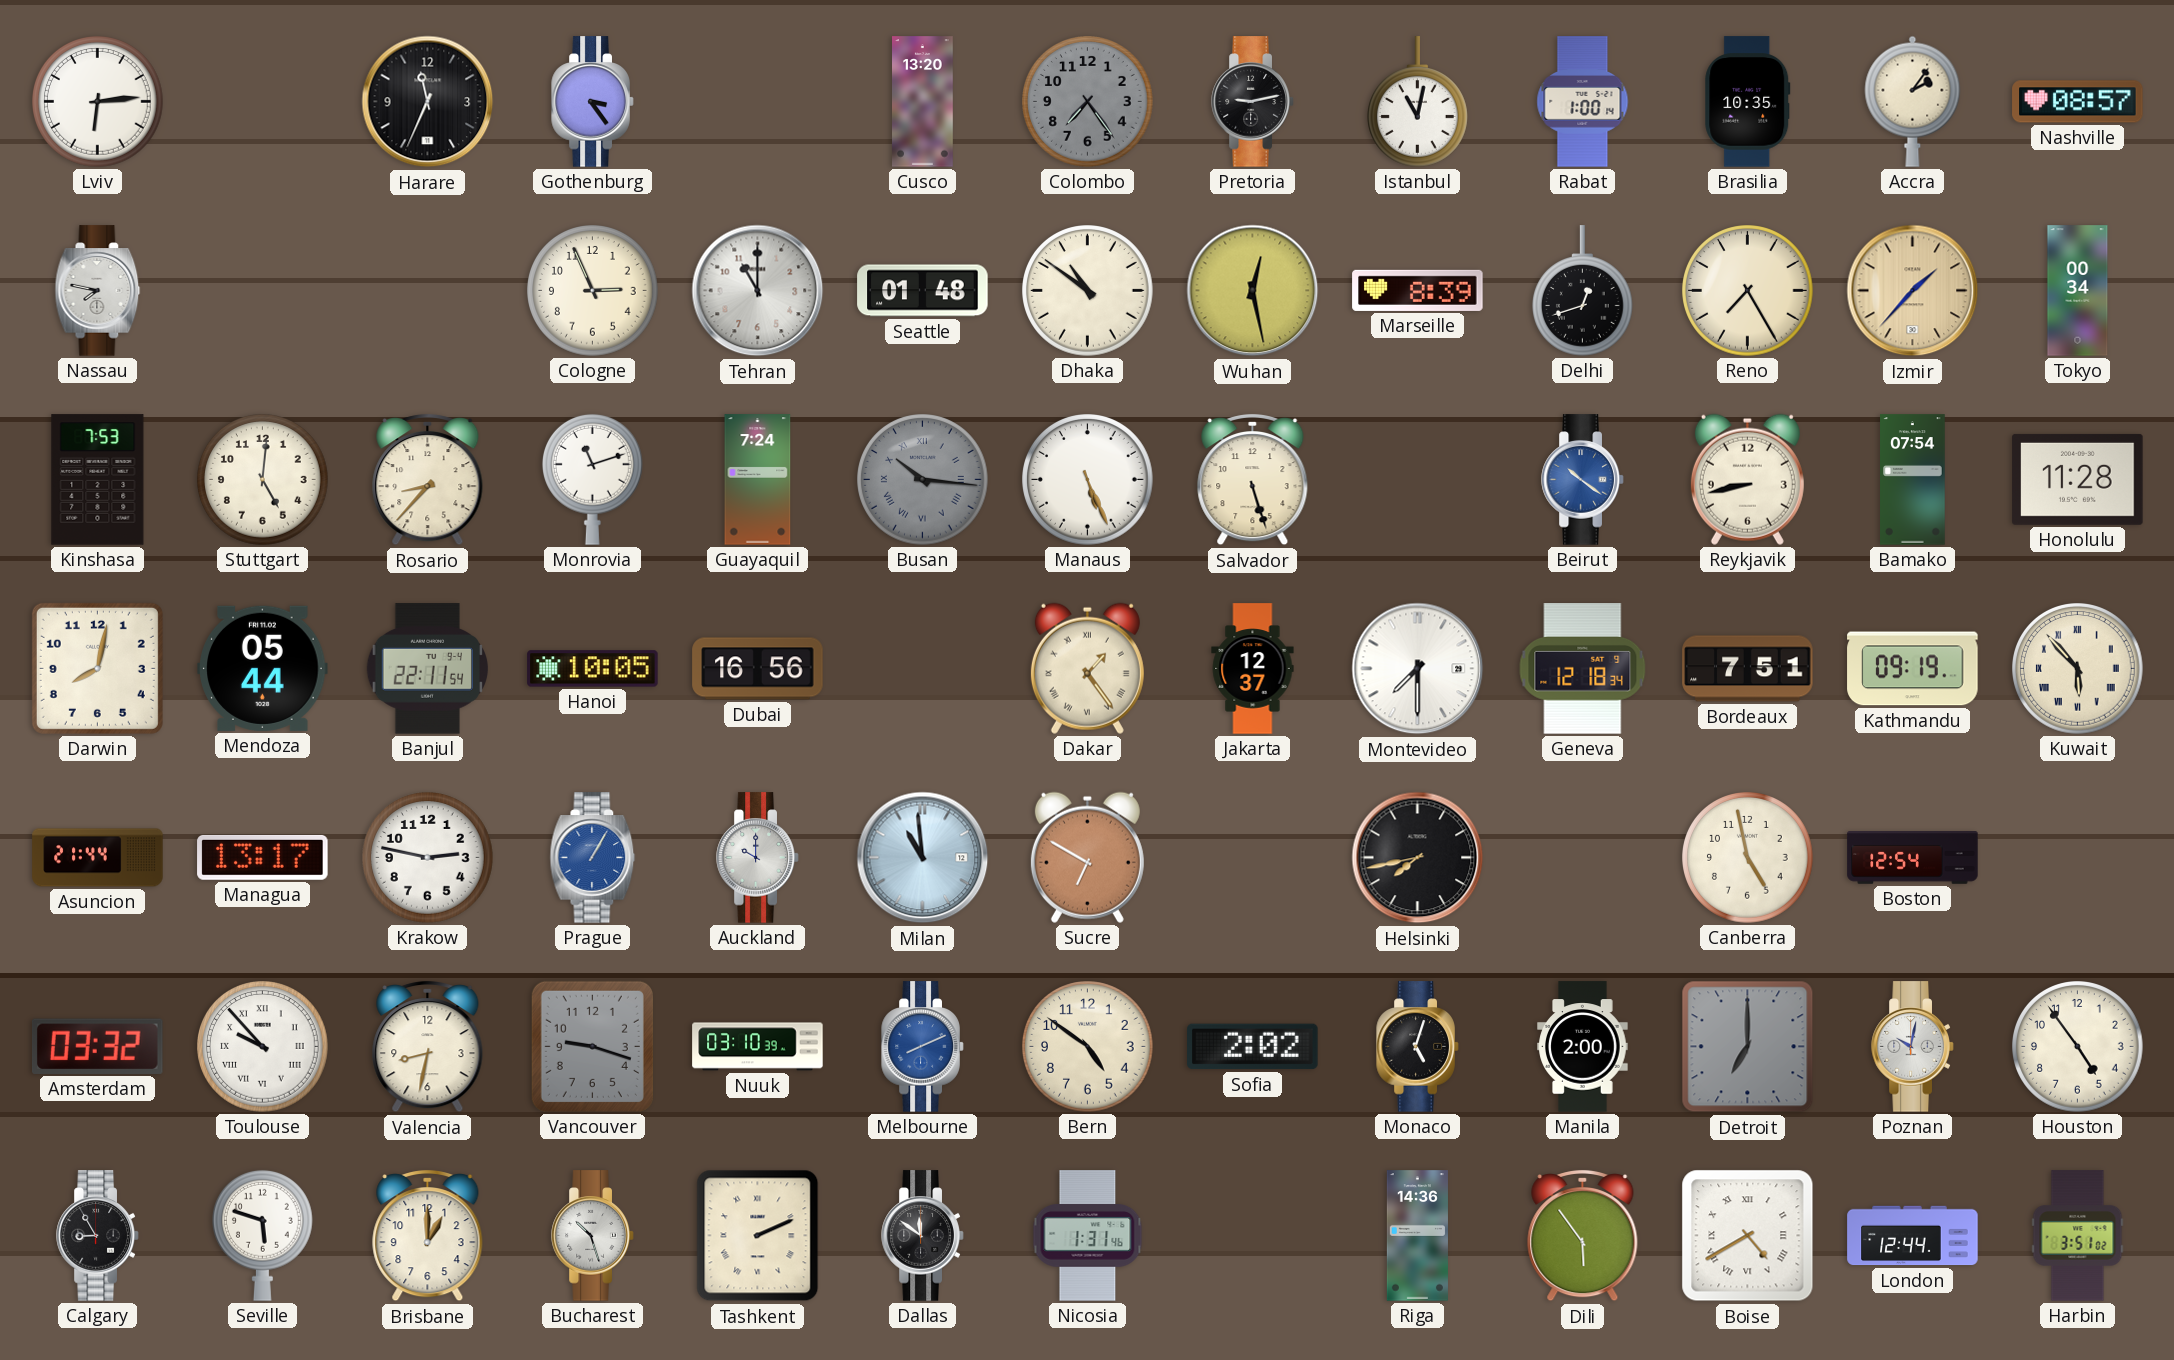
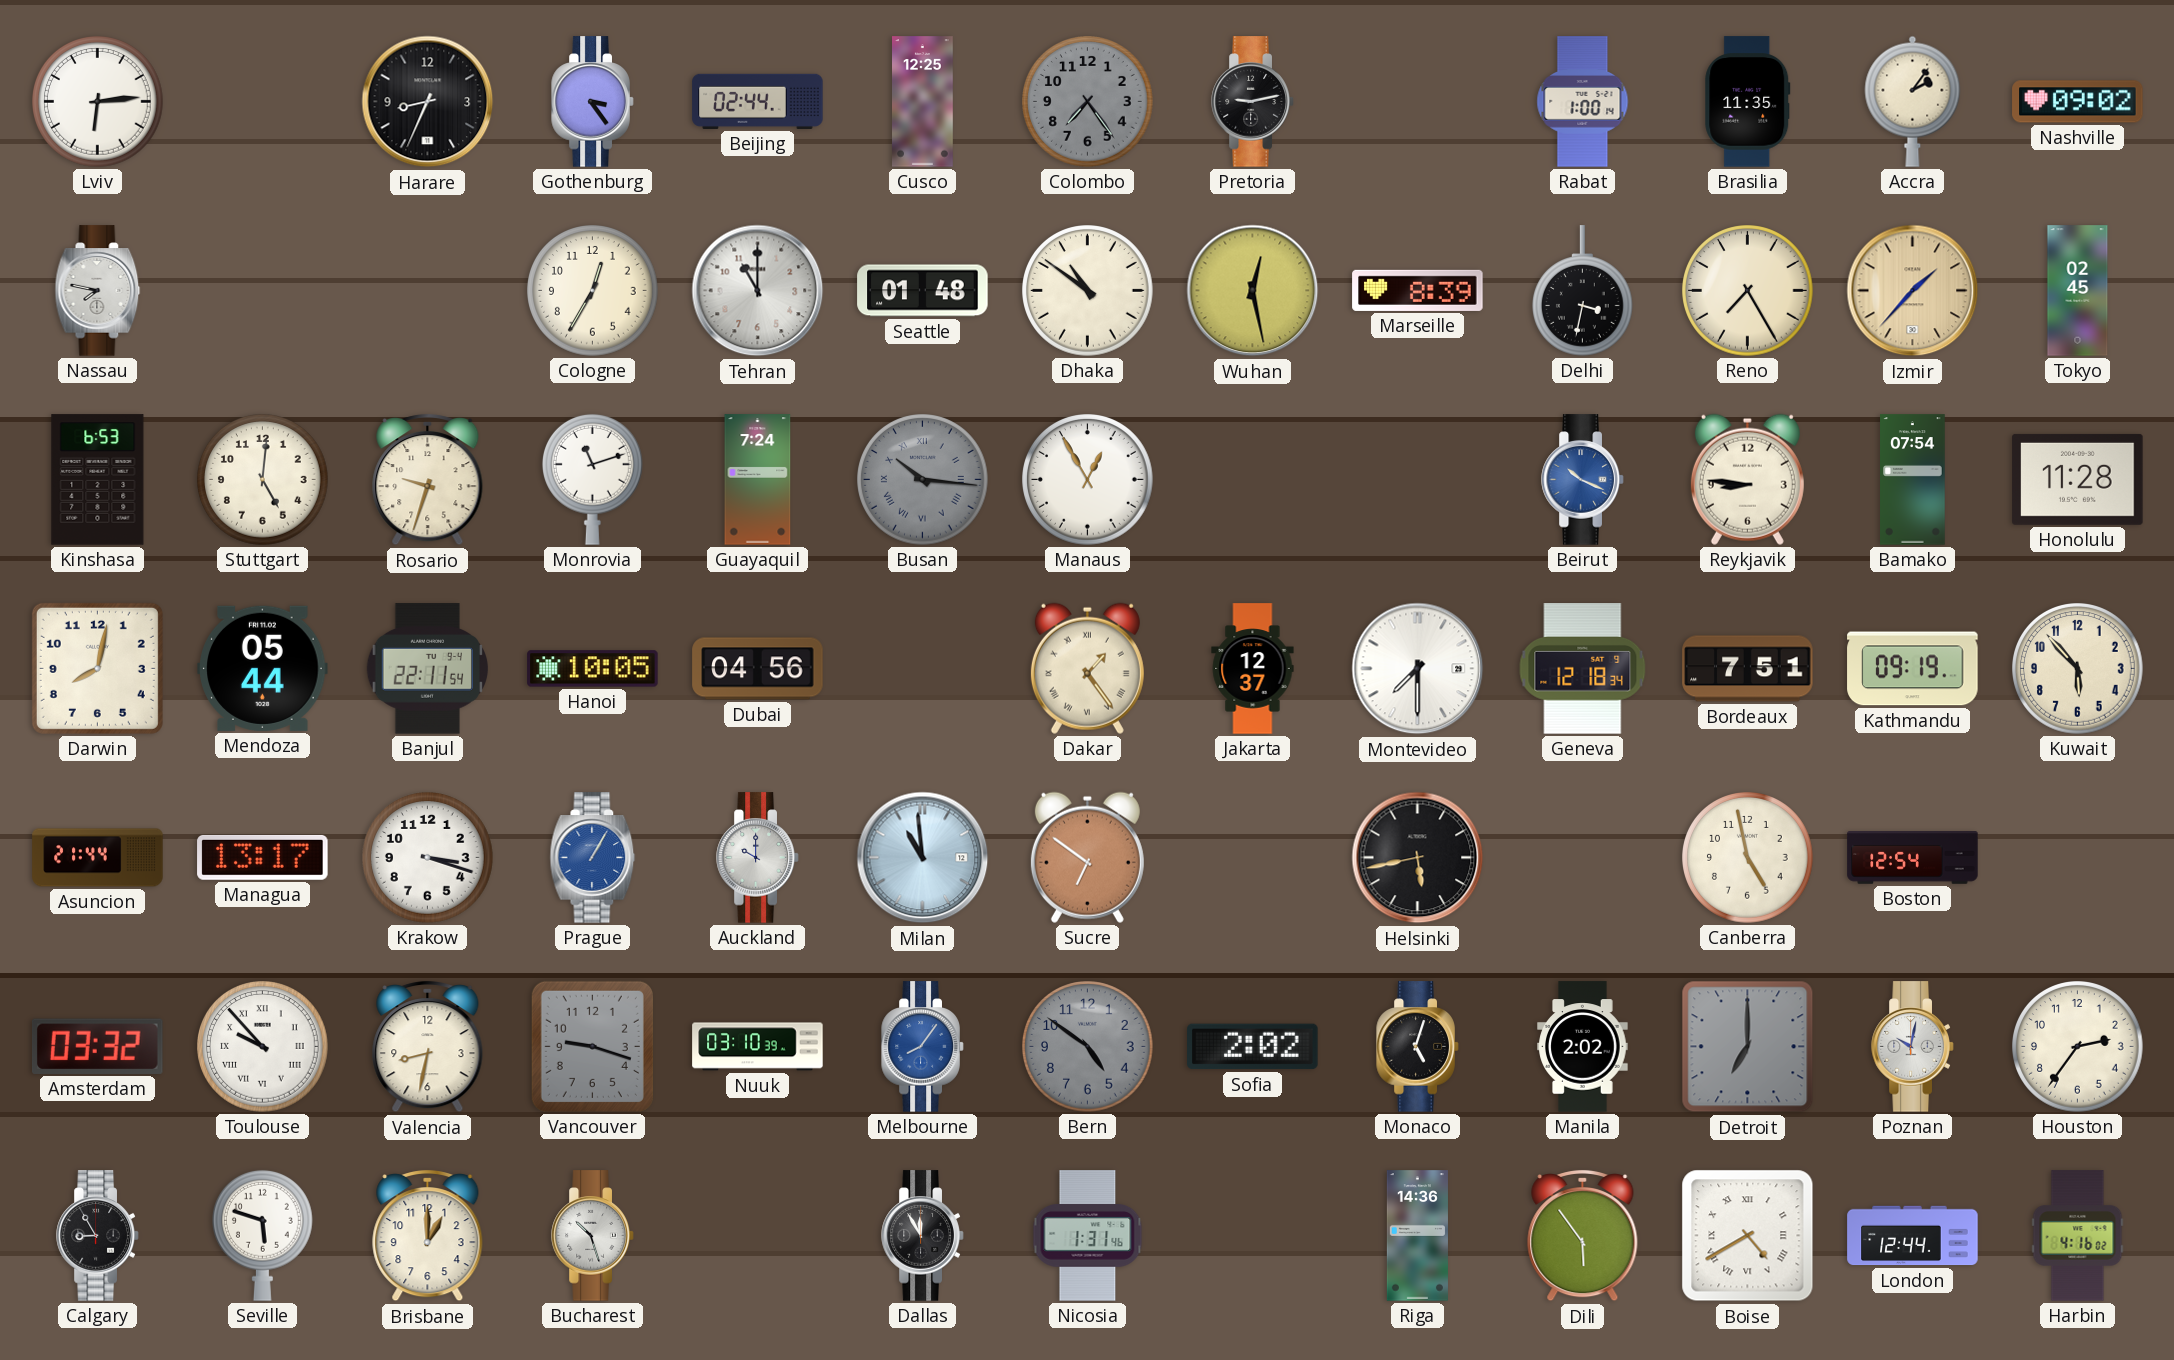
Harare: 11:34 -> 8:34
Beijing: none -> 02:44
Cusco: 13:20 -> 12:25
Istanbul: 11:02 -> none
Brasilia: 10:35 -> 11:35
Nashville: 08:57 -> 09:02
Cologne: 2:56 -> 12:35
Delhi: 12:42 -> 3:32
Tokyo: 00:34 -> 02:45
Kinshasa: 7:53 -> 6:53
Rosario: 8:37 -> 9:33
Manaus: 5:26 -> 12:55
Salvador: 5:27 -> none
Beirut: 10:21 -> 10:19
Reykjavik: 8:43 -> 8:46
Dubai: 16:56 -> 04:56
Kuwait numerals: Roman -> Arabic
Krakow: 2:47 -> 3:18
Sucre: 6:50 -> 6:51
Helsinki: 7:43 -> 5:43
Melbourne: 8:11 -> 8:06
Bern dial: cream -> grey
Manila: 2:00 -> 2:02
Houston: 4:54 -> 2:36
Tashkent: 2:11 -> none
Dallas: 11:51 -> 11:55
Harbin: 3:51 -> 4:16
